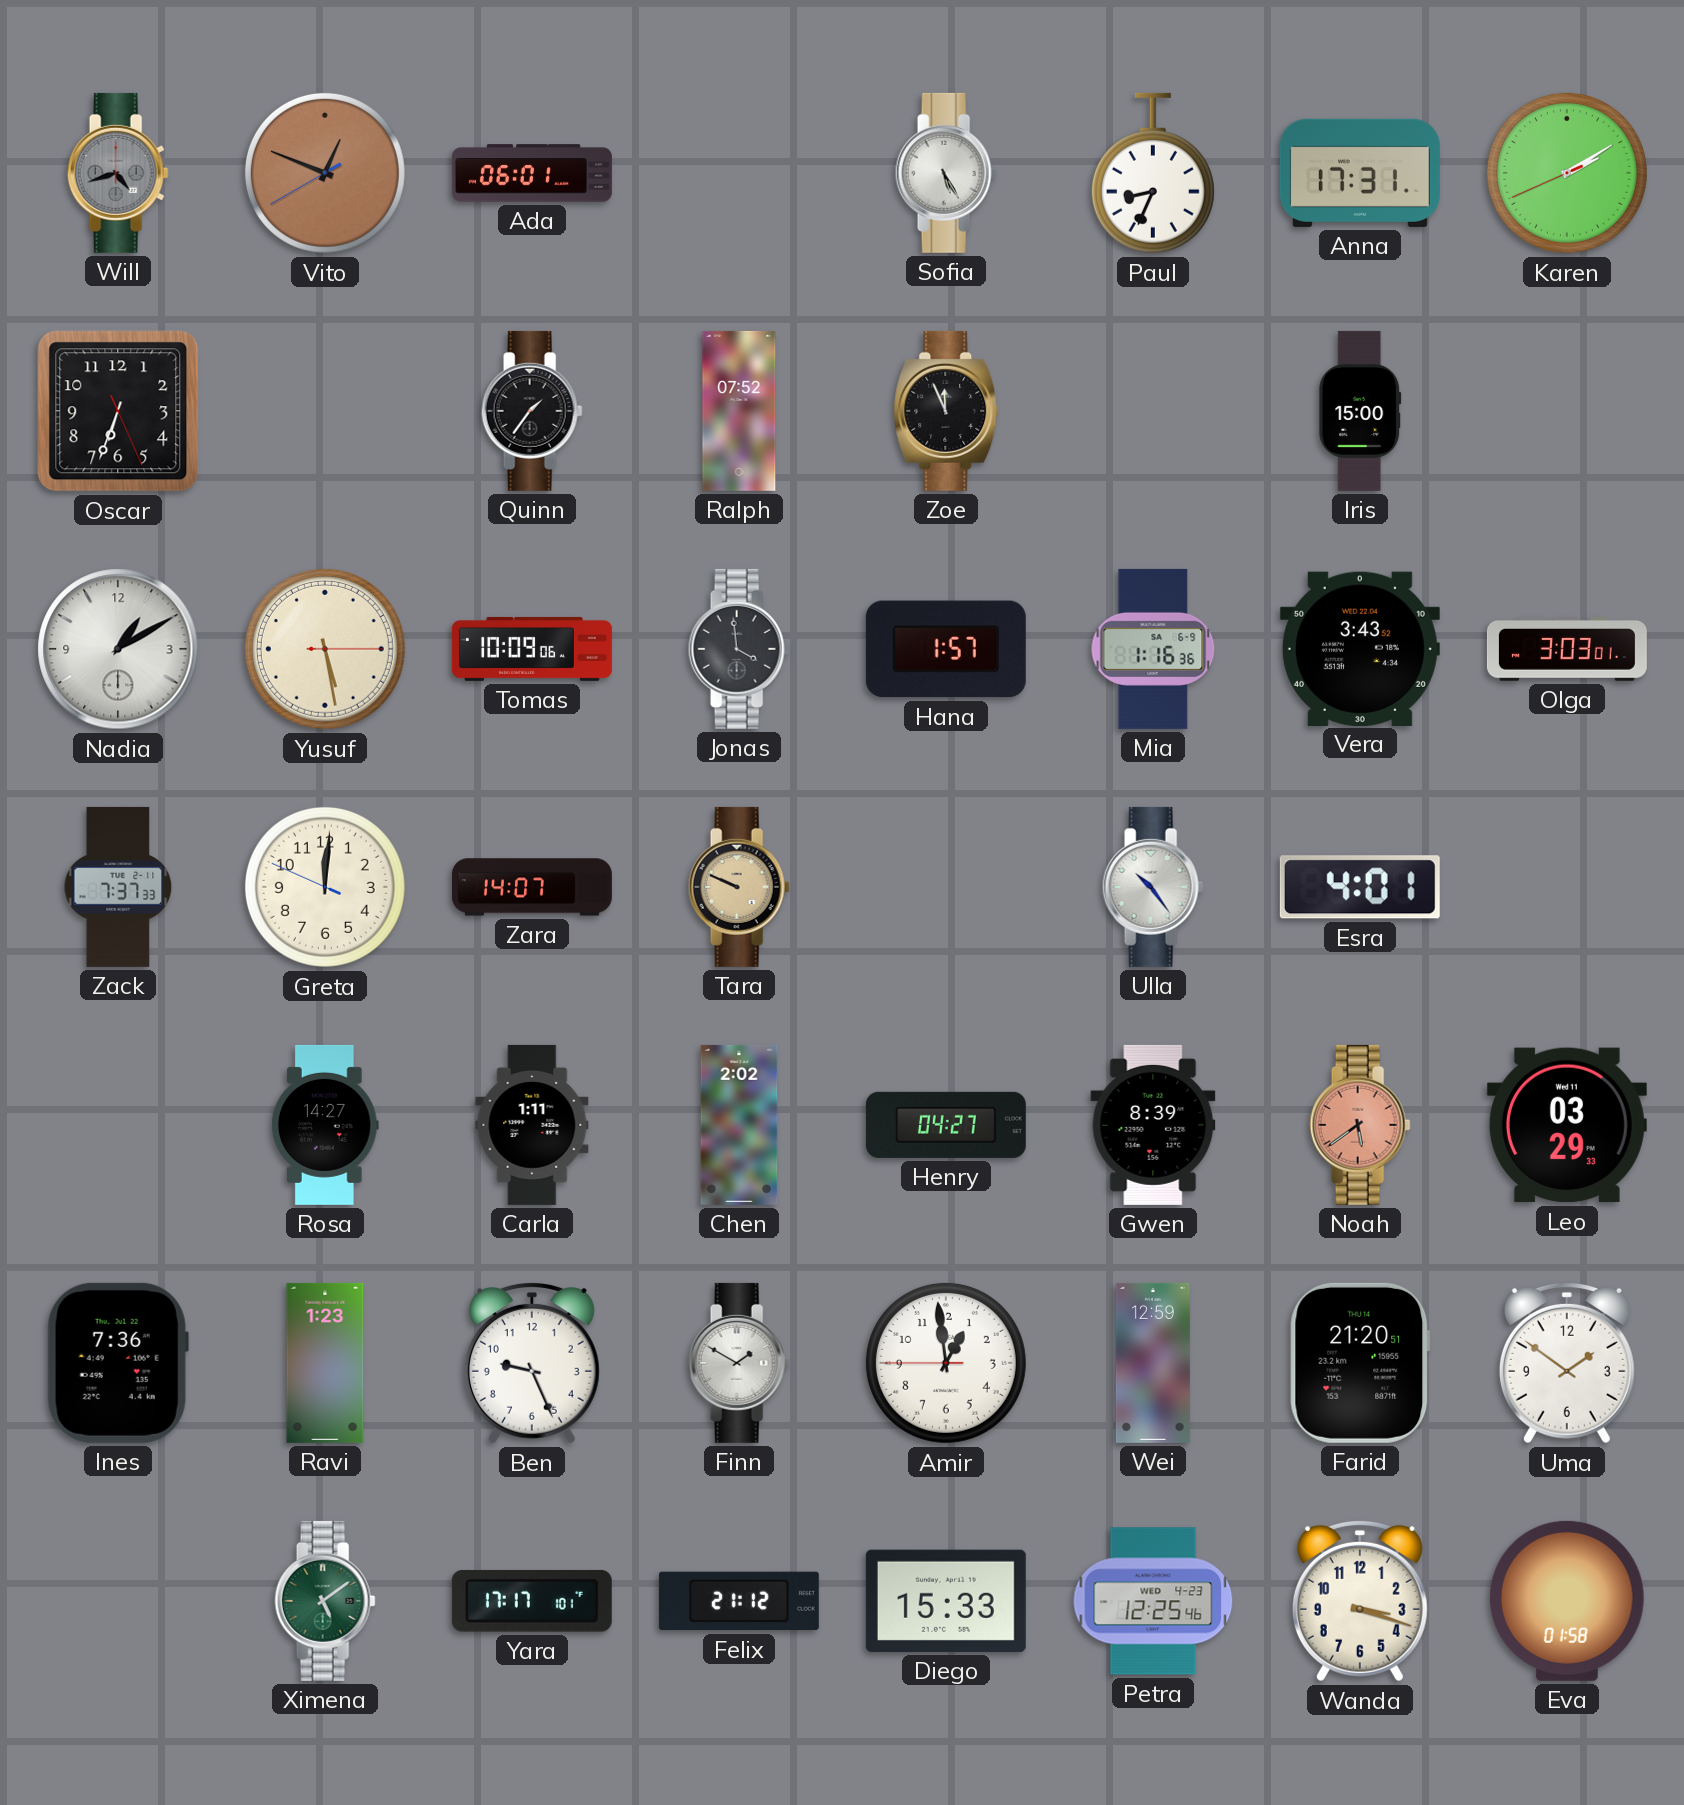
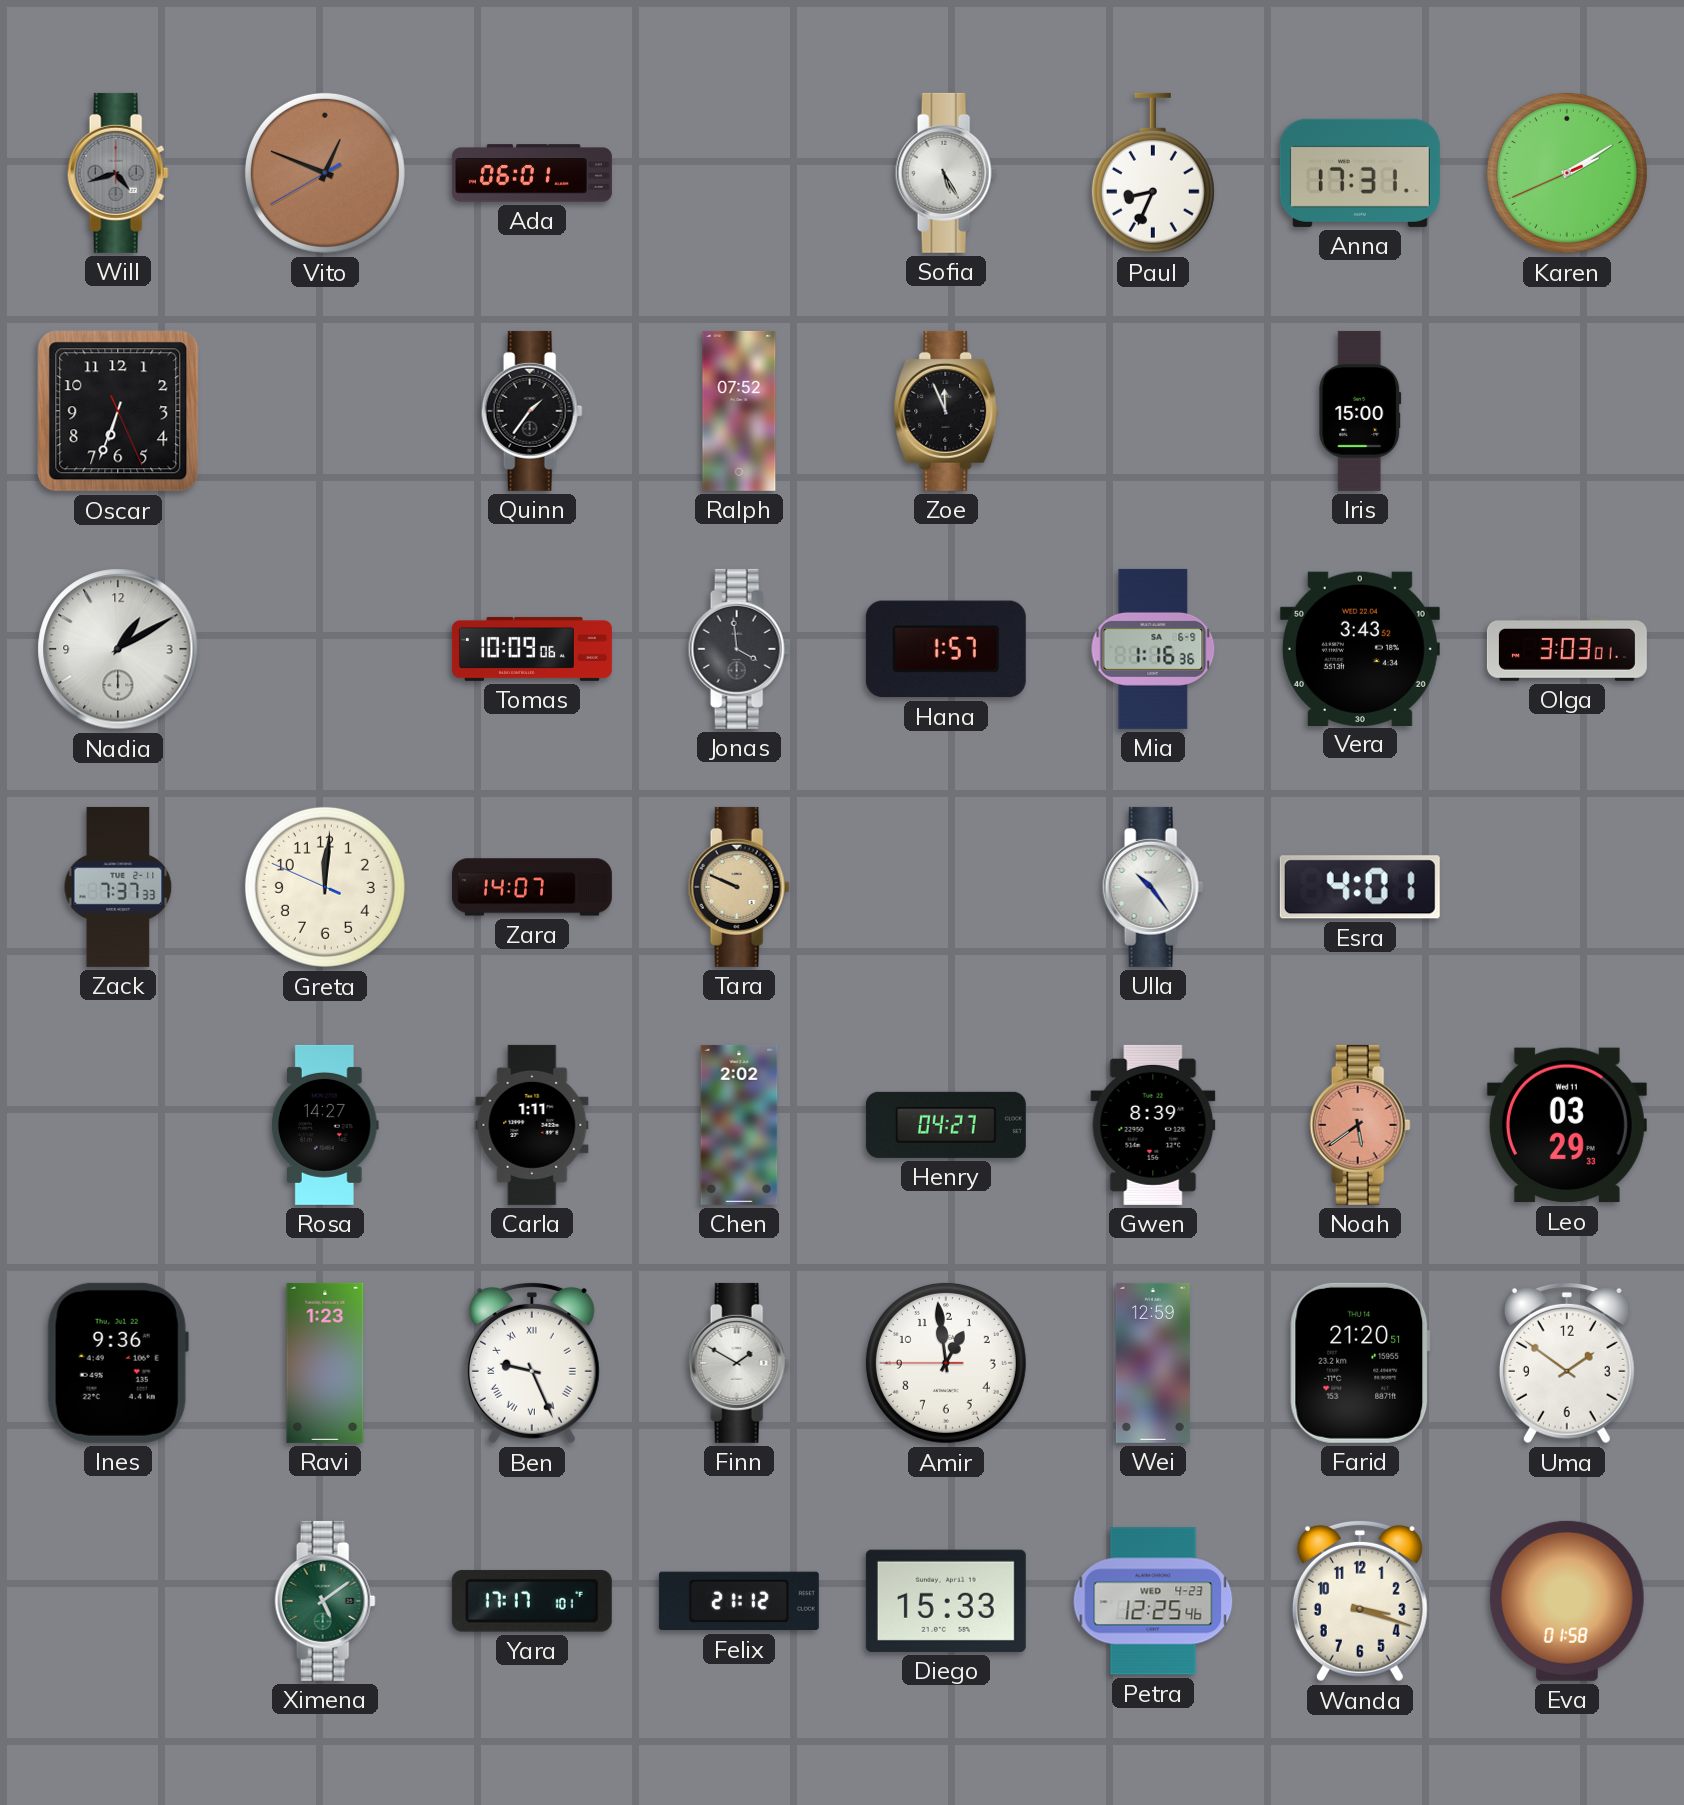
Yusuf: 5:28 -> none
Ines: 7:36 -> 9:36
Ben numerals: Arabic -> Roman
